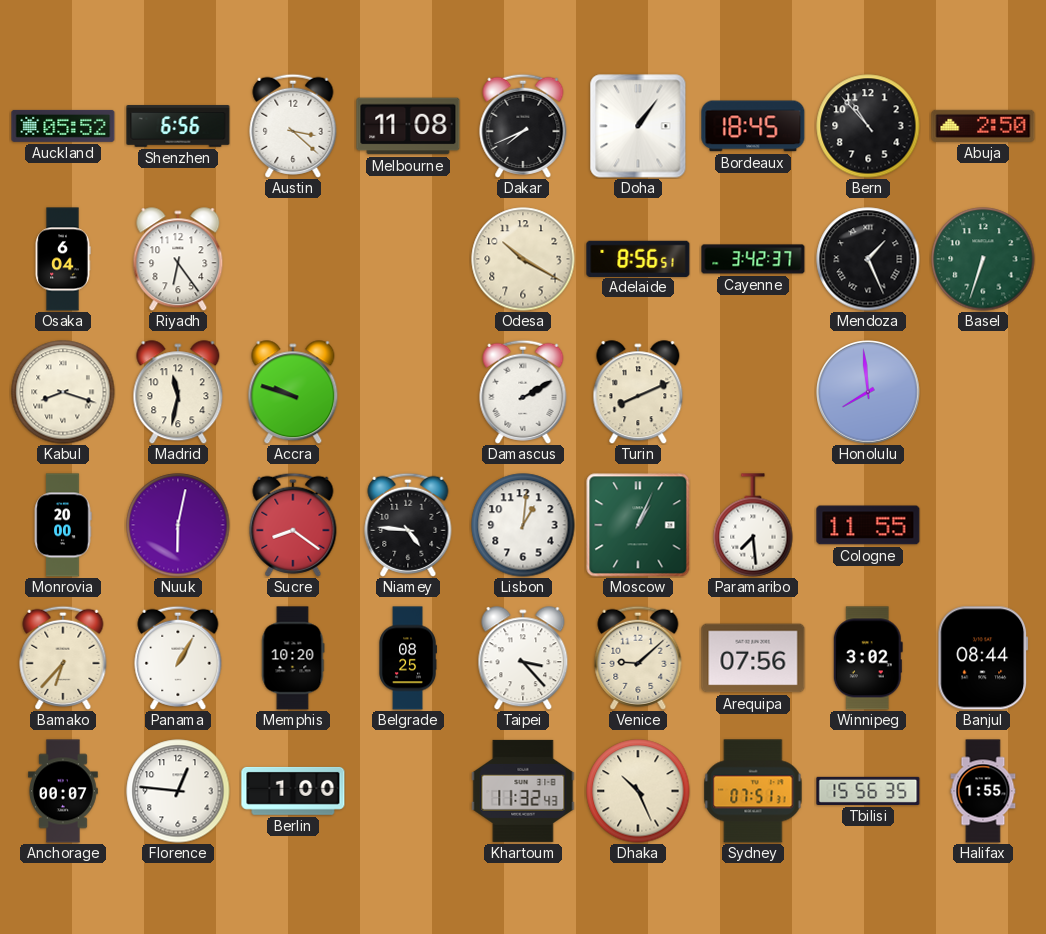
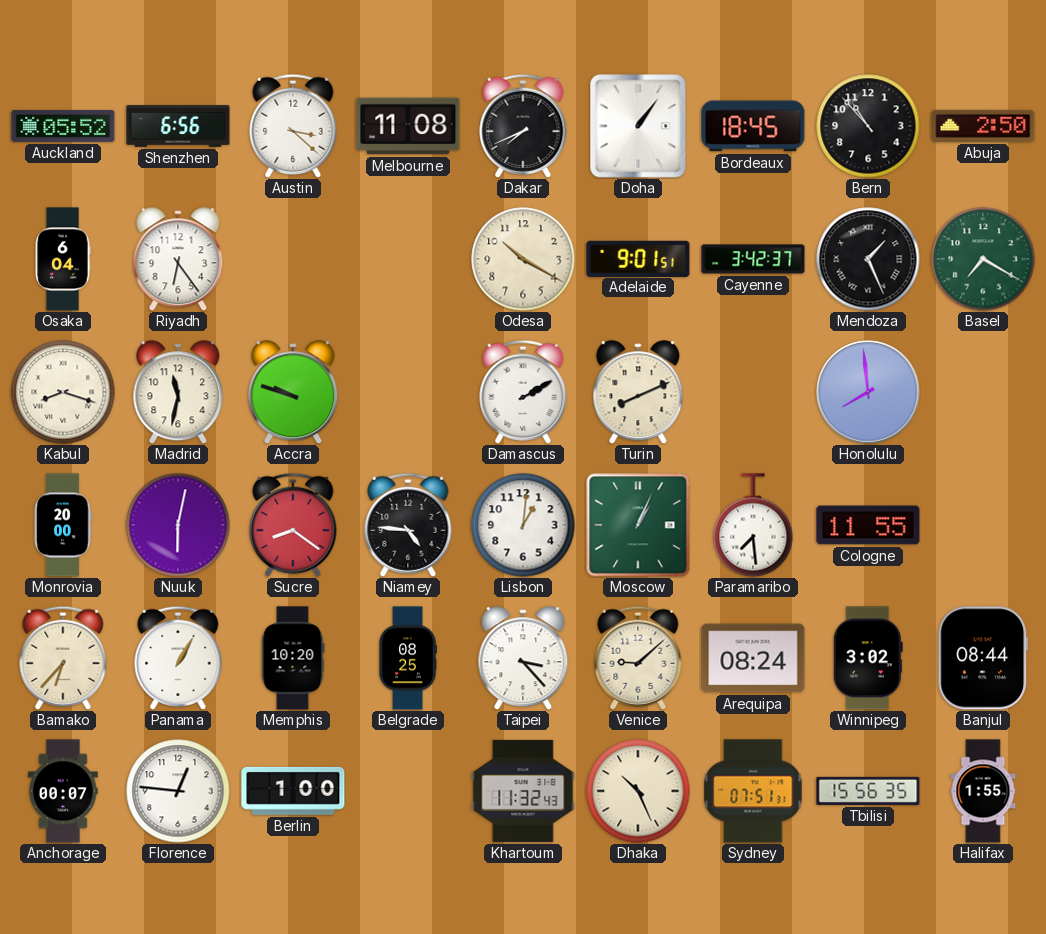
Adelaide: 8:56 -> 9:01
Basel: 6:33 -> 7:20
Arequipa: 07:56 -> 08:24
